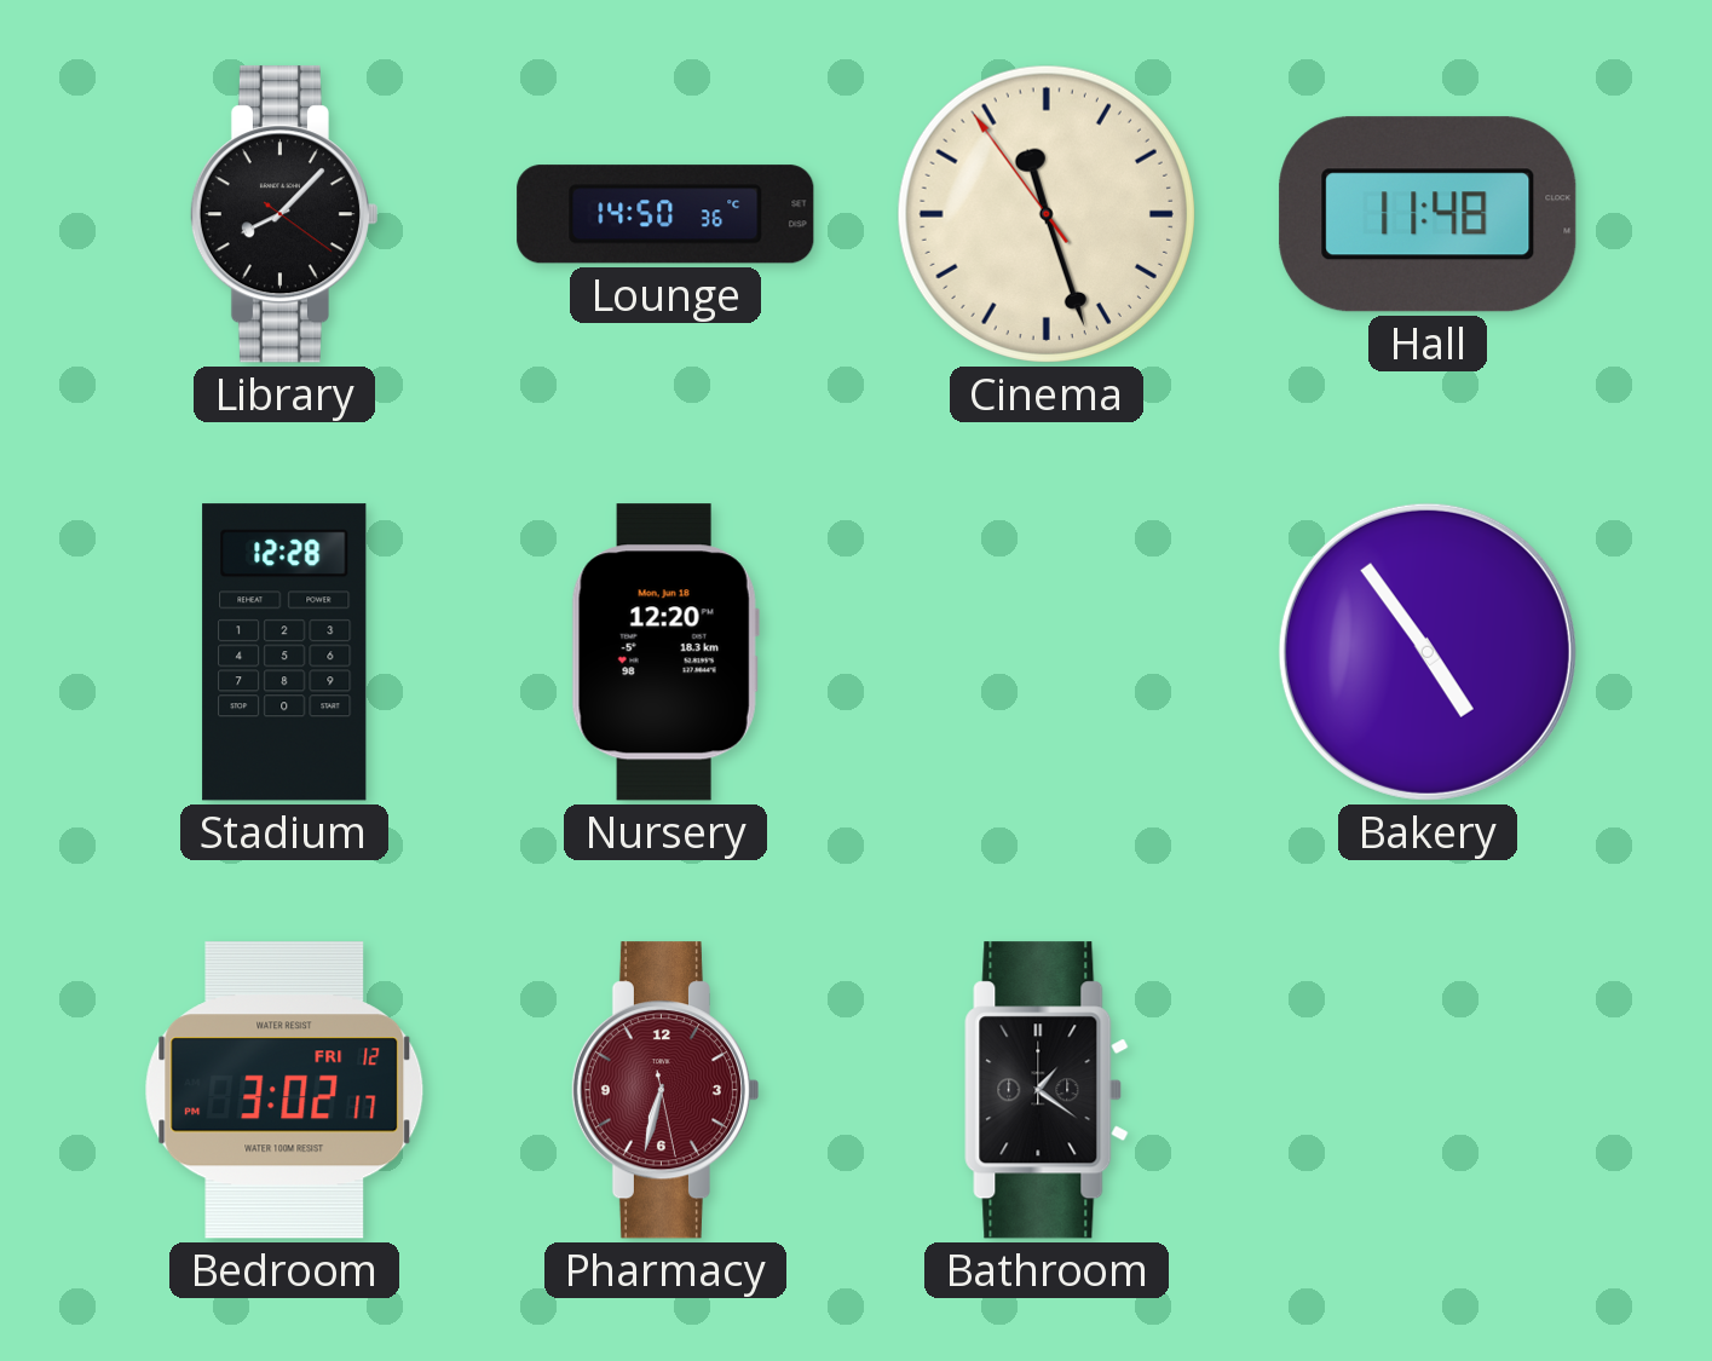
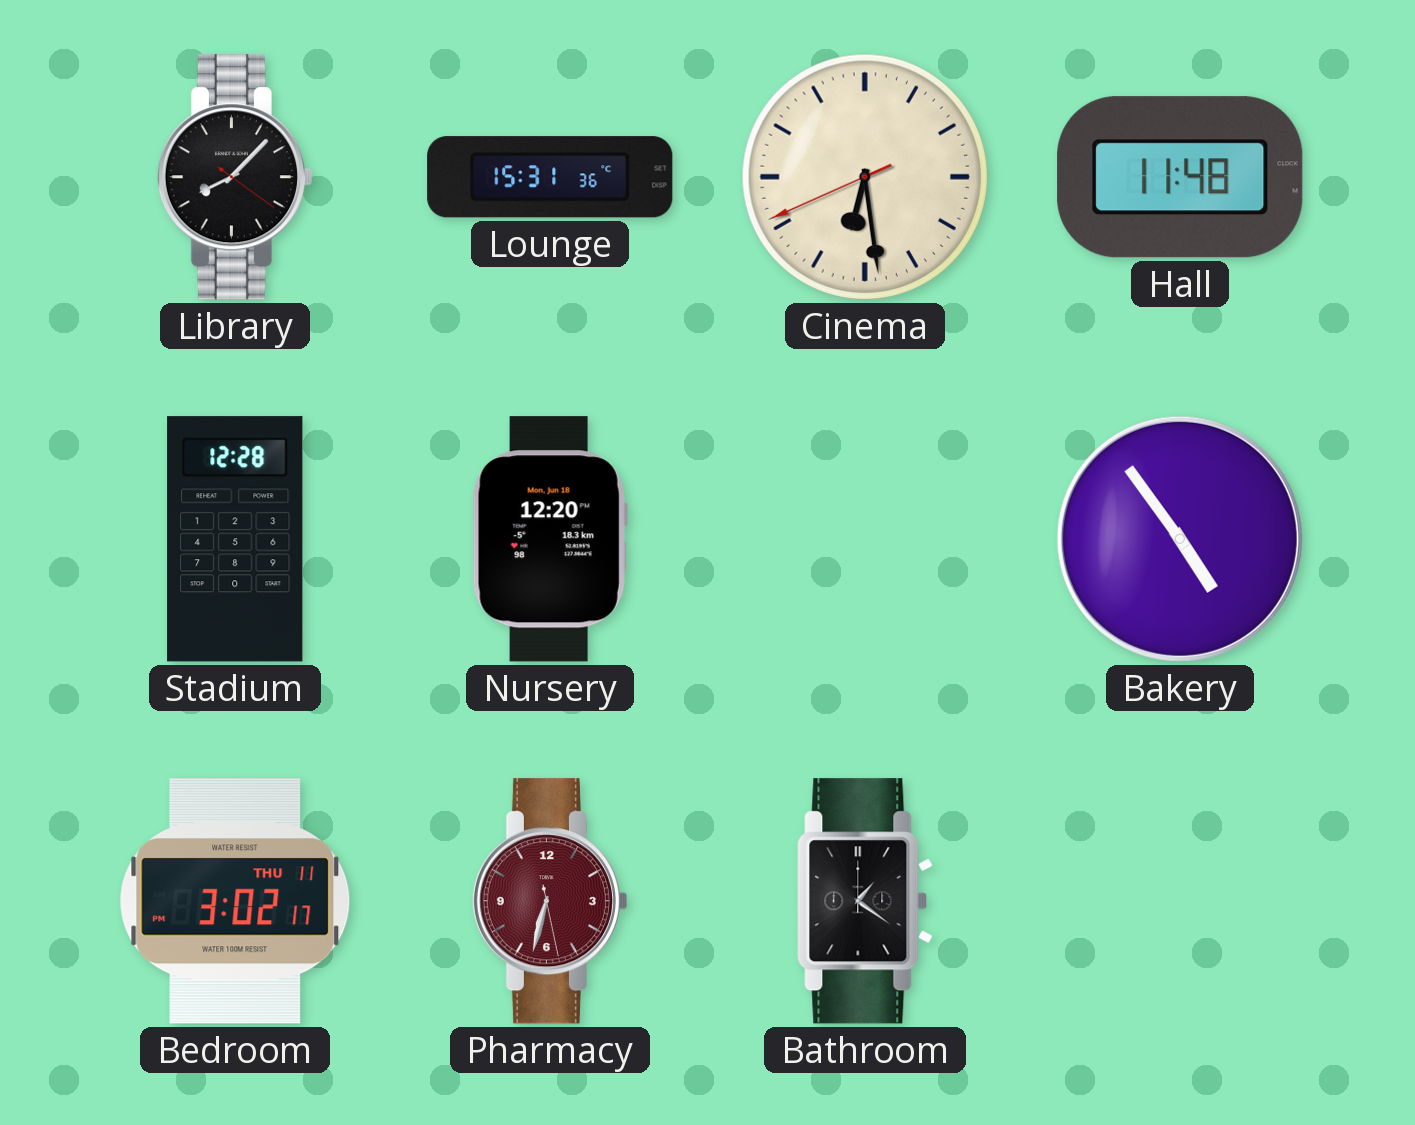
Lounge: 14:50 -> 15:31
Cinema: 11:26 -> 6:28
Bedroom date: FRI 12 -> THU 11
